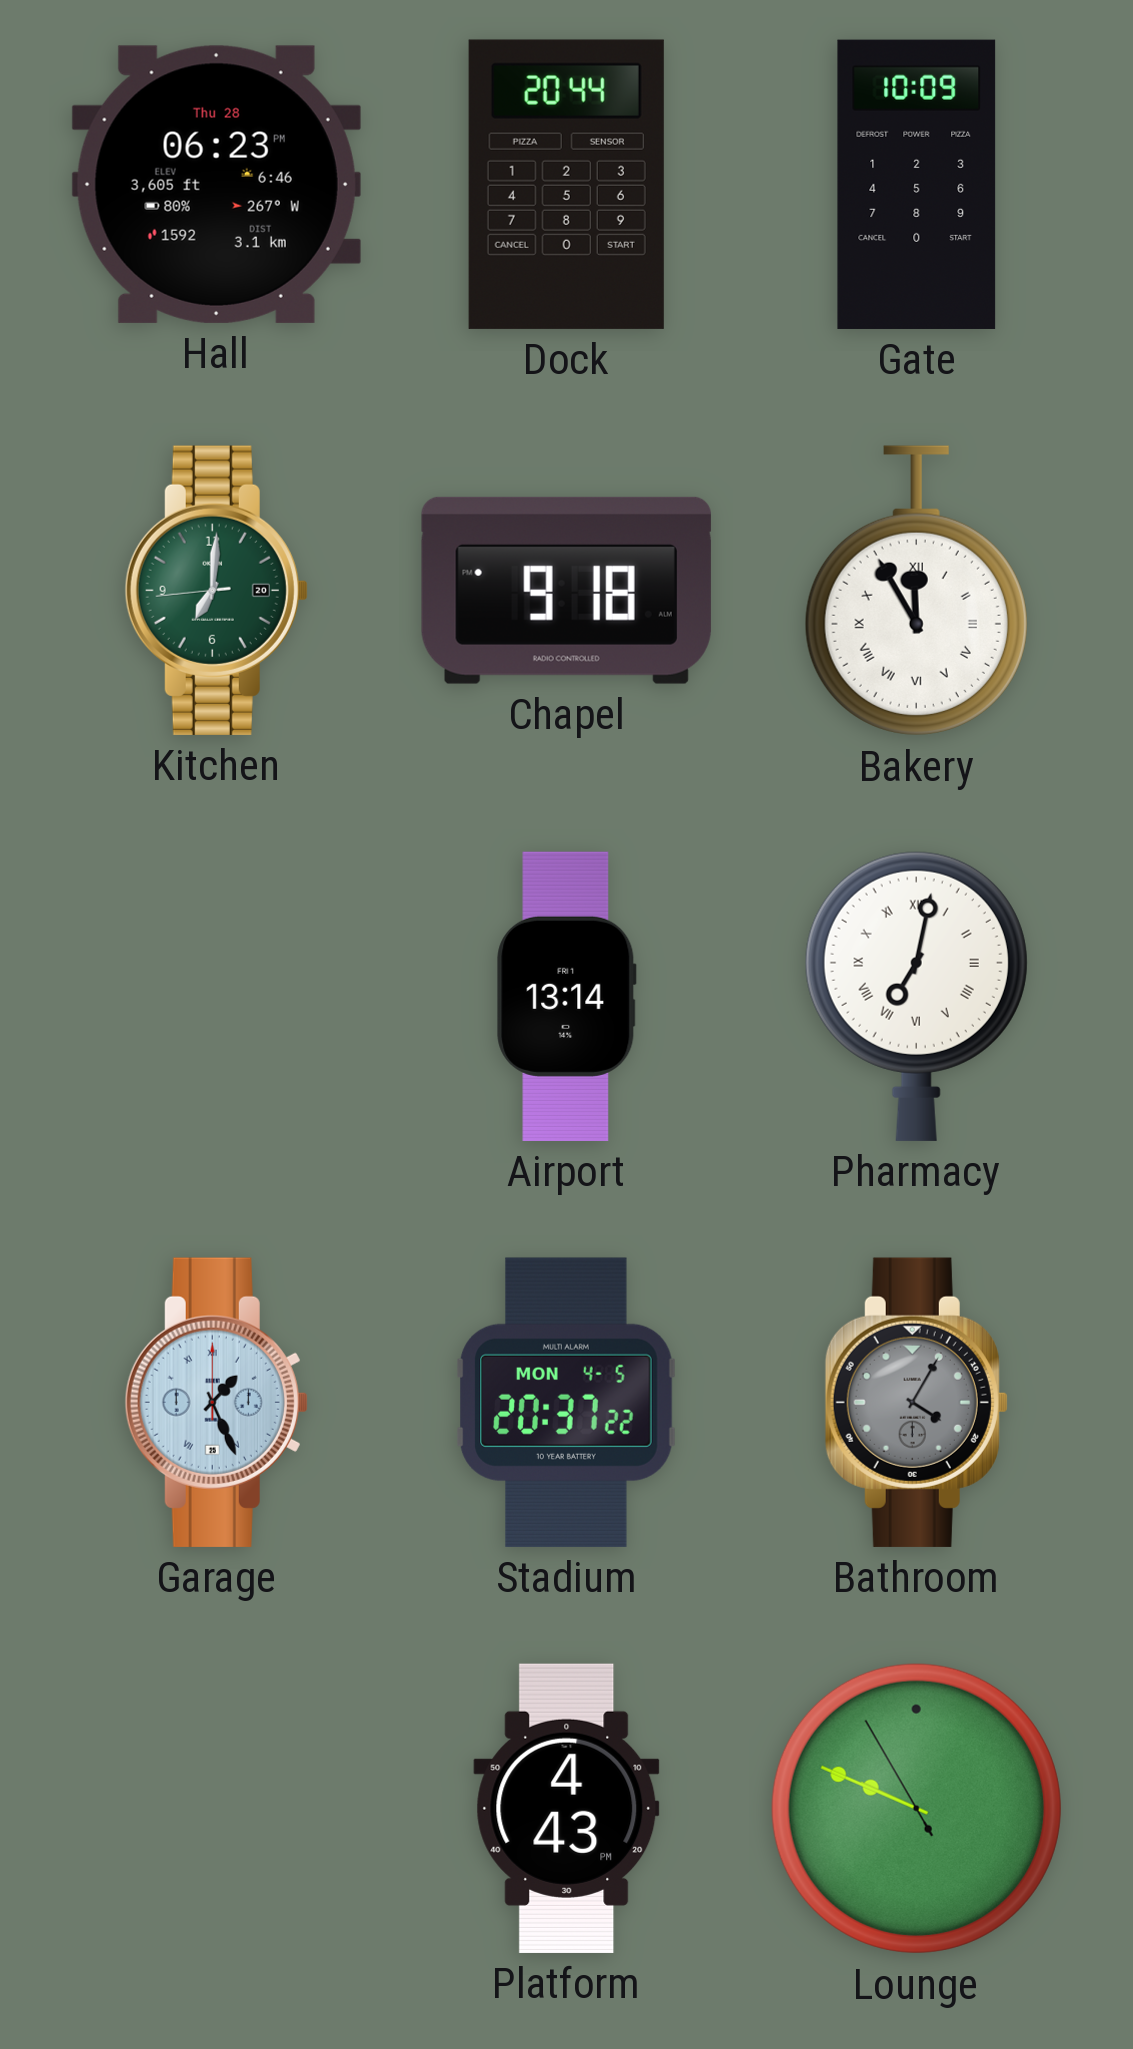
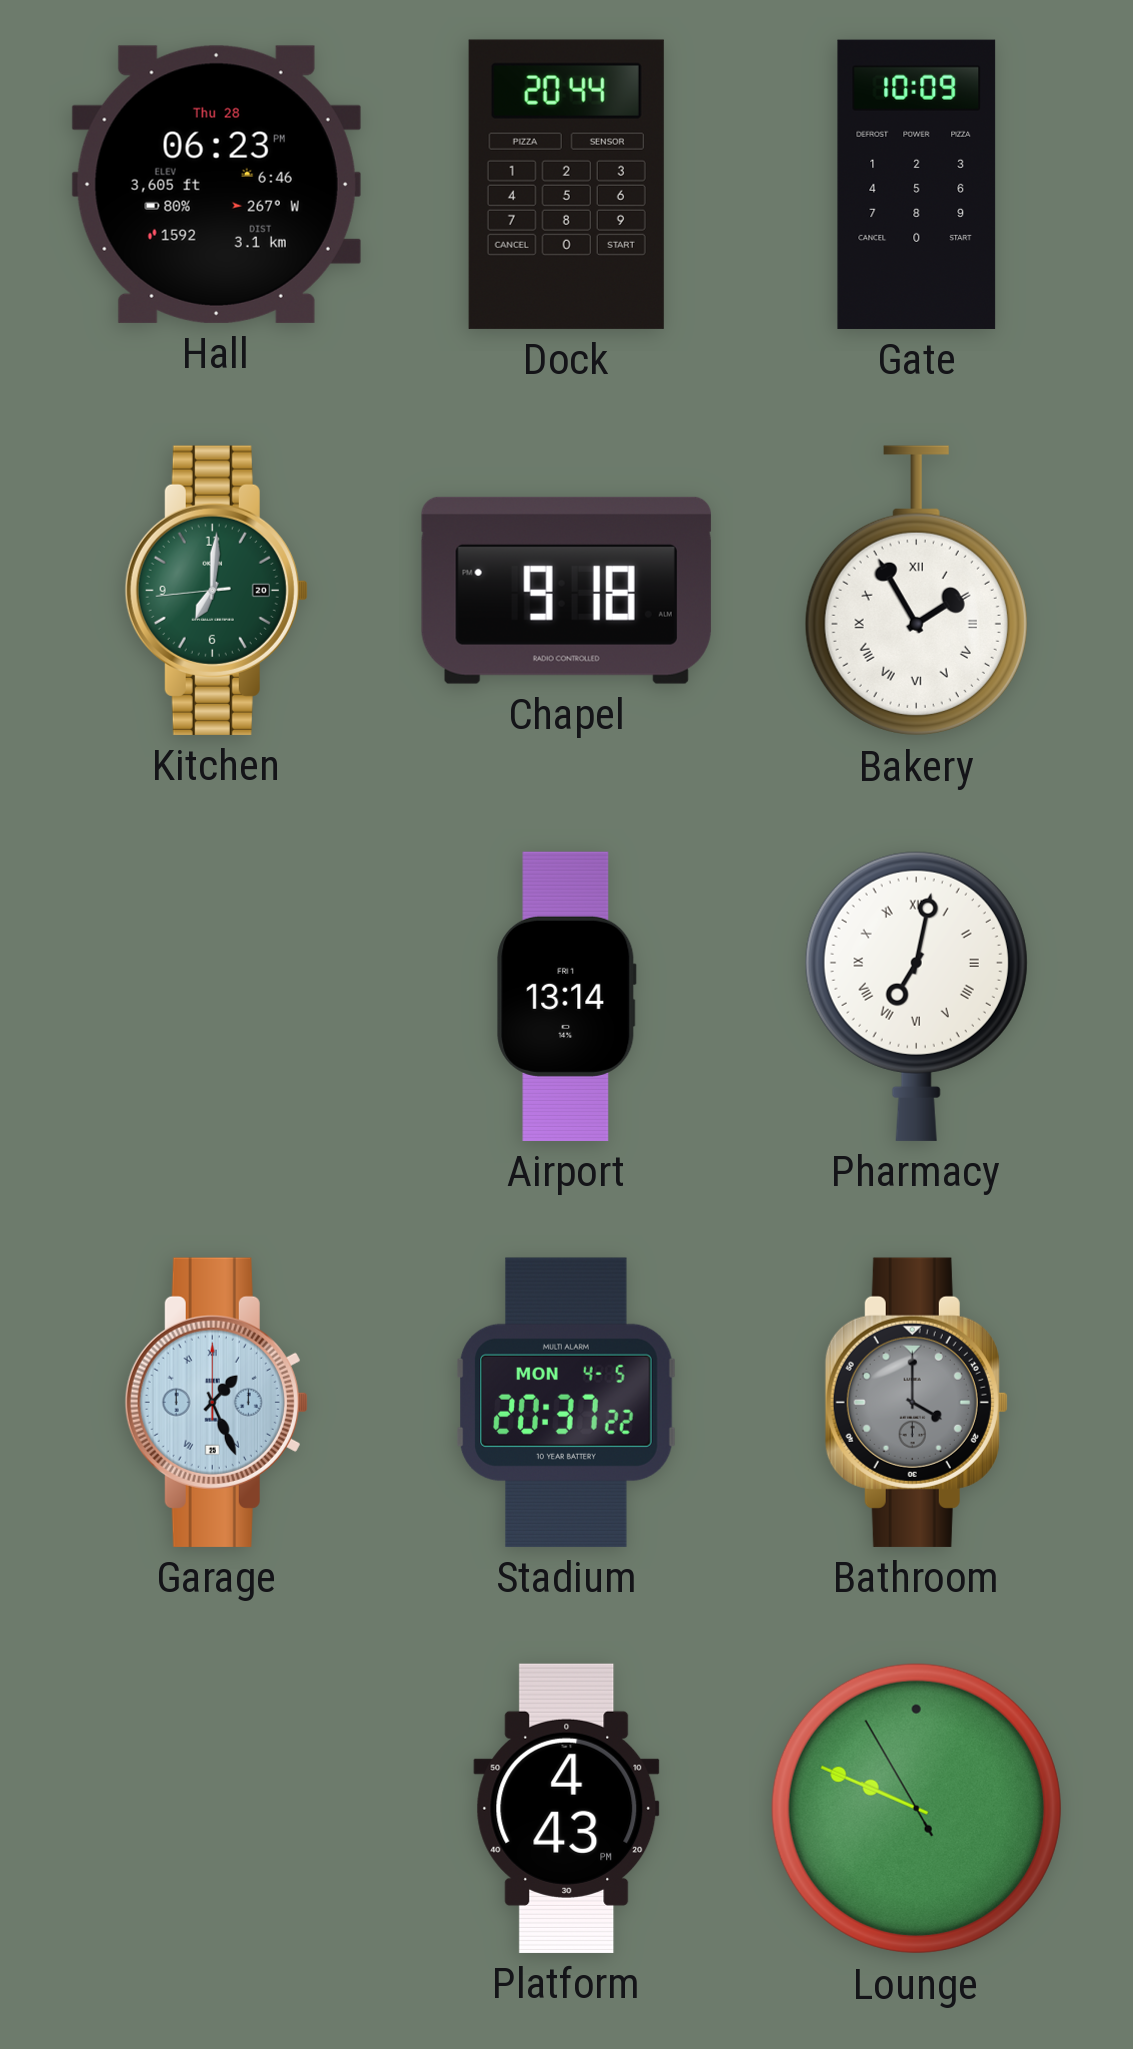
Bakery: 11:55 -> 1:55
Bathroom: 4:05 -> 4:00
